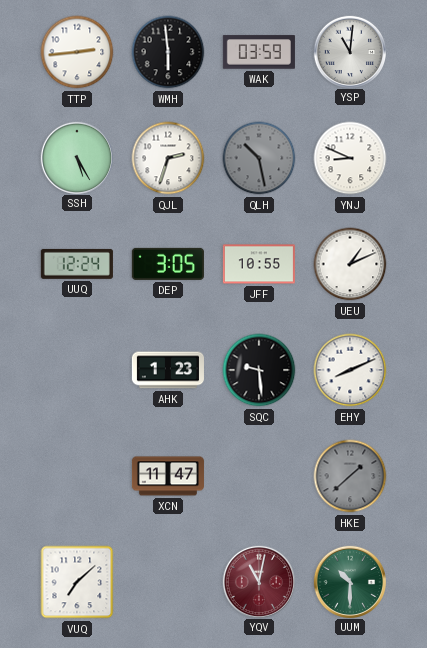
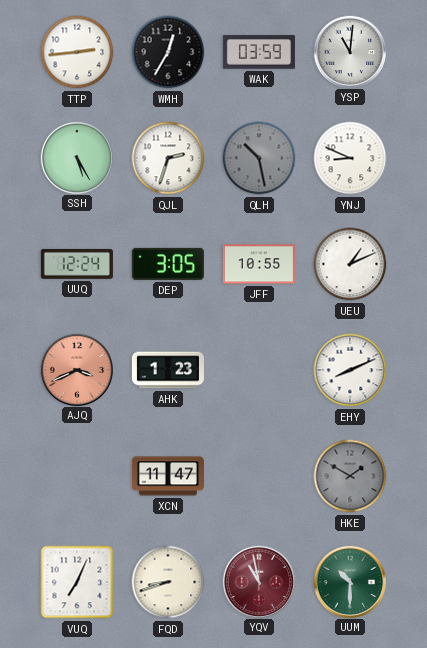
WMH: 5:59 -> 12:35
AJQ: none -> 3:41
SQC: 9:29 -> none
HKE: 1:38 -> 1:50
VUQ: 7:08 -> 7:04
FQD: none -> 8:42
YQV: 11:02 -> 10:58
